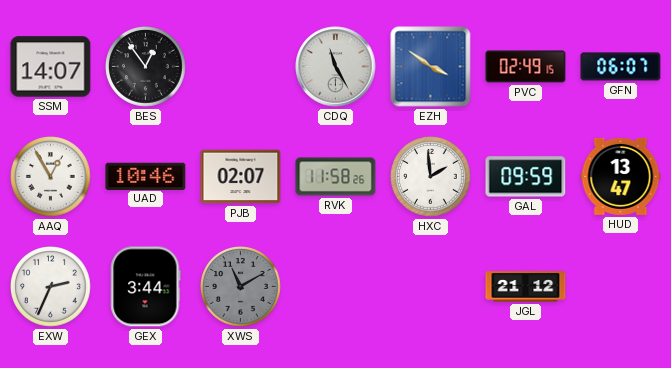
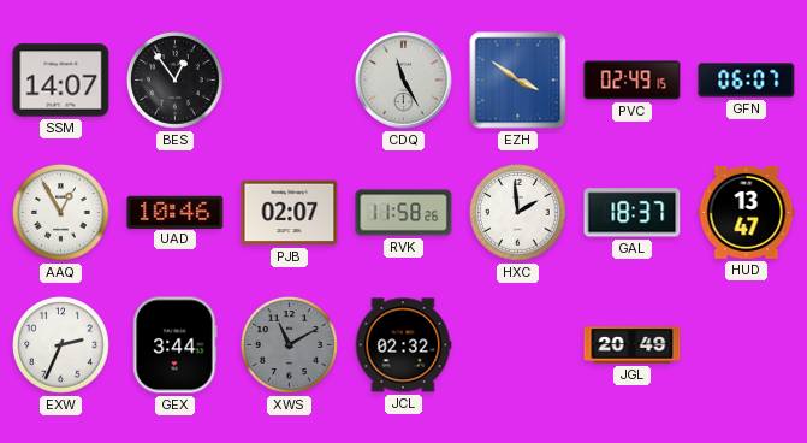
GAL: 09:59 -> 18:37
JCL: none -> 02:32
JGL: 21:12 -> 20:49
